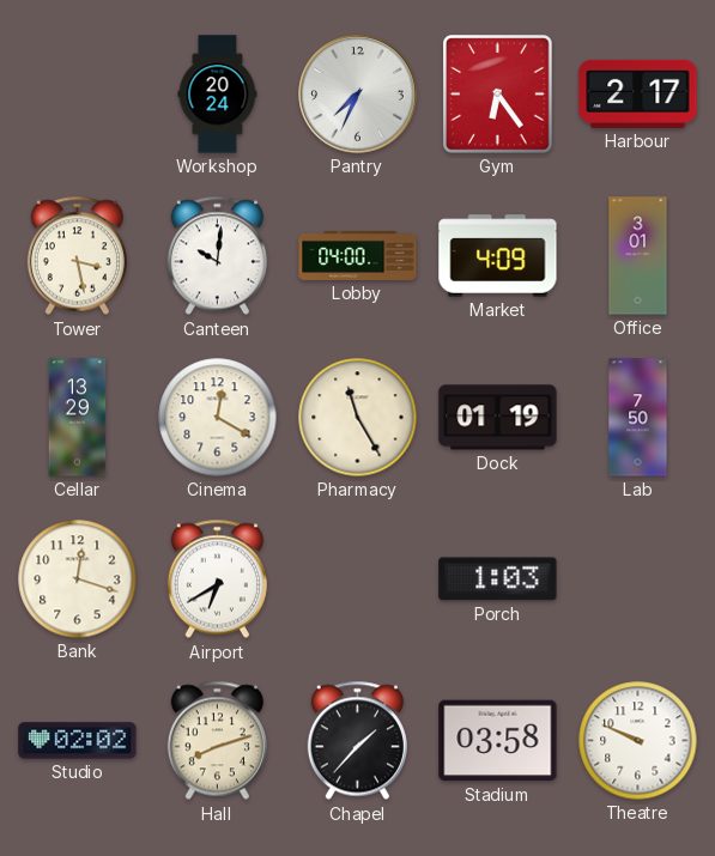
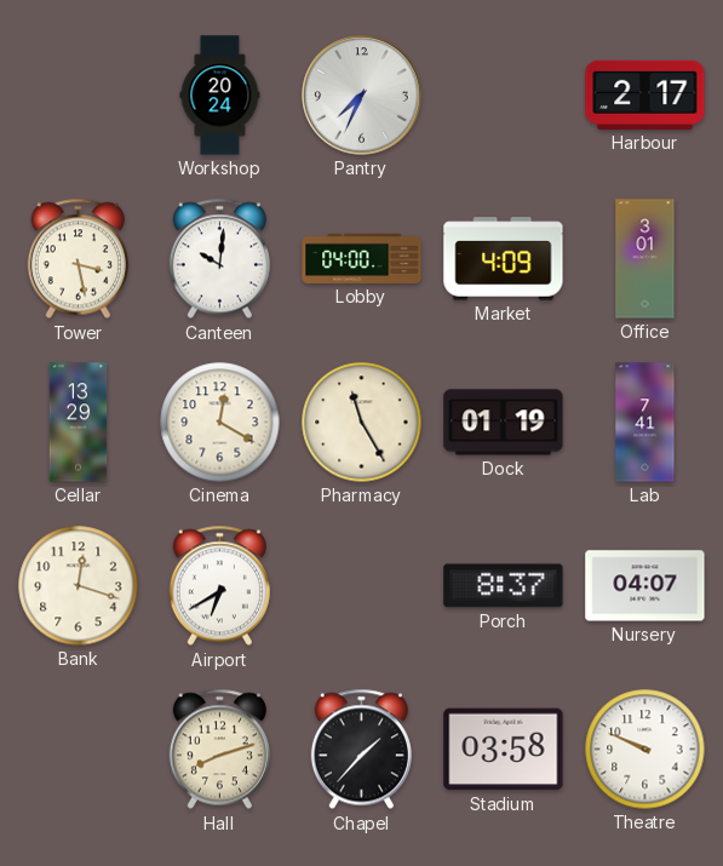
Gym: 6:24 -> none
Lab: 7:50 -> 7:41
Porch: 1:03 -> 8:37
Nursery: none -> 04:07
Studio: 02:02 -> none
